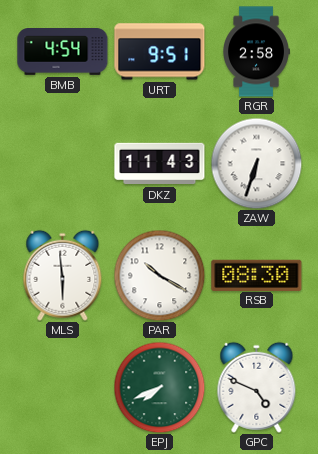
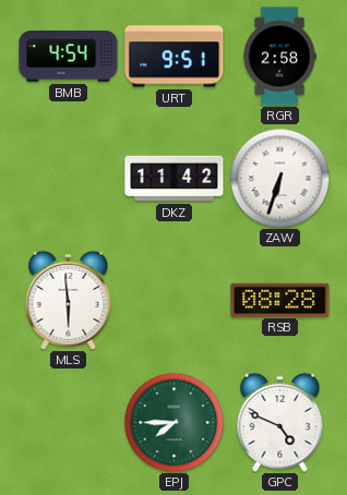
DKZ: 11:43 -> 11:42
PAR: 10:20 -> none
RSB: 08:30 -> 08:28
EPJ: 7:41 -> 7:45
